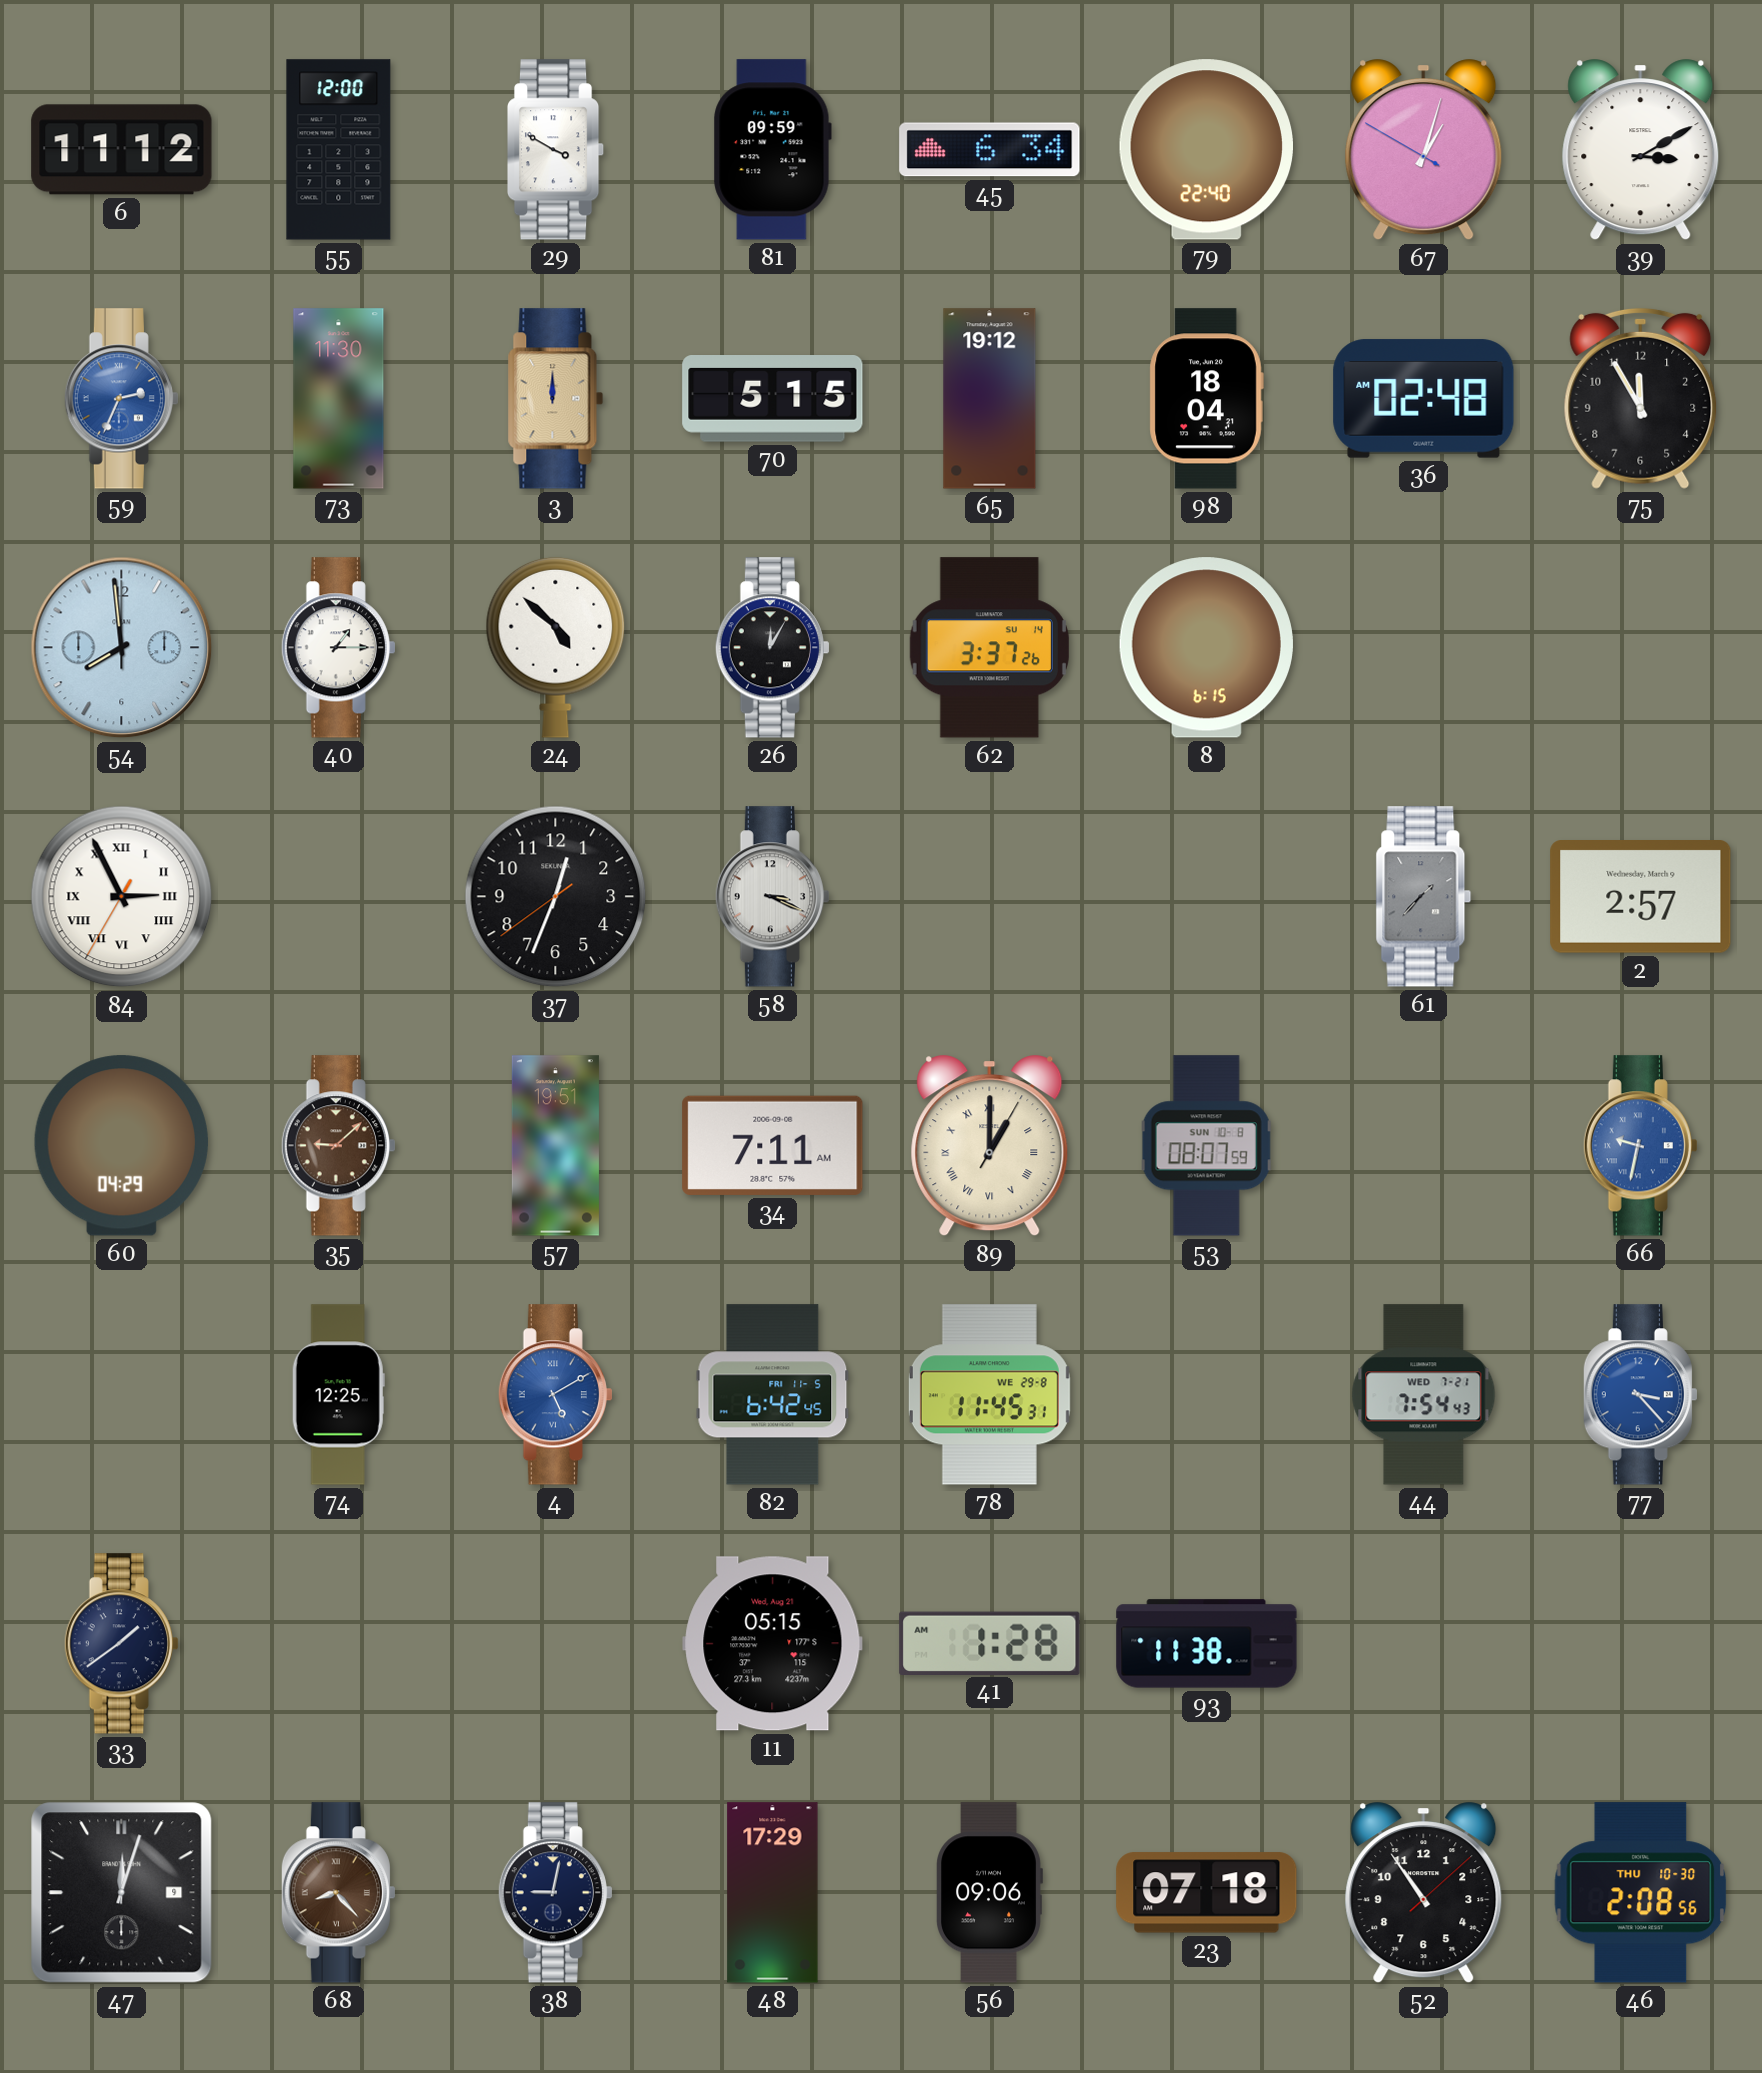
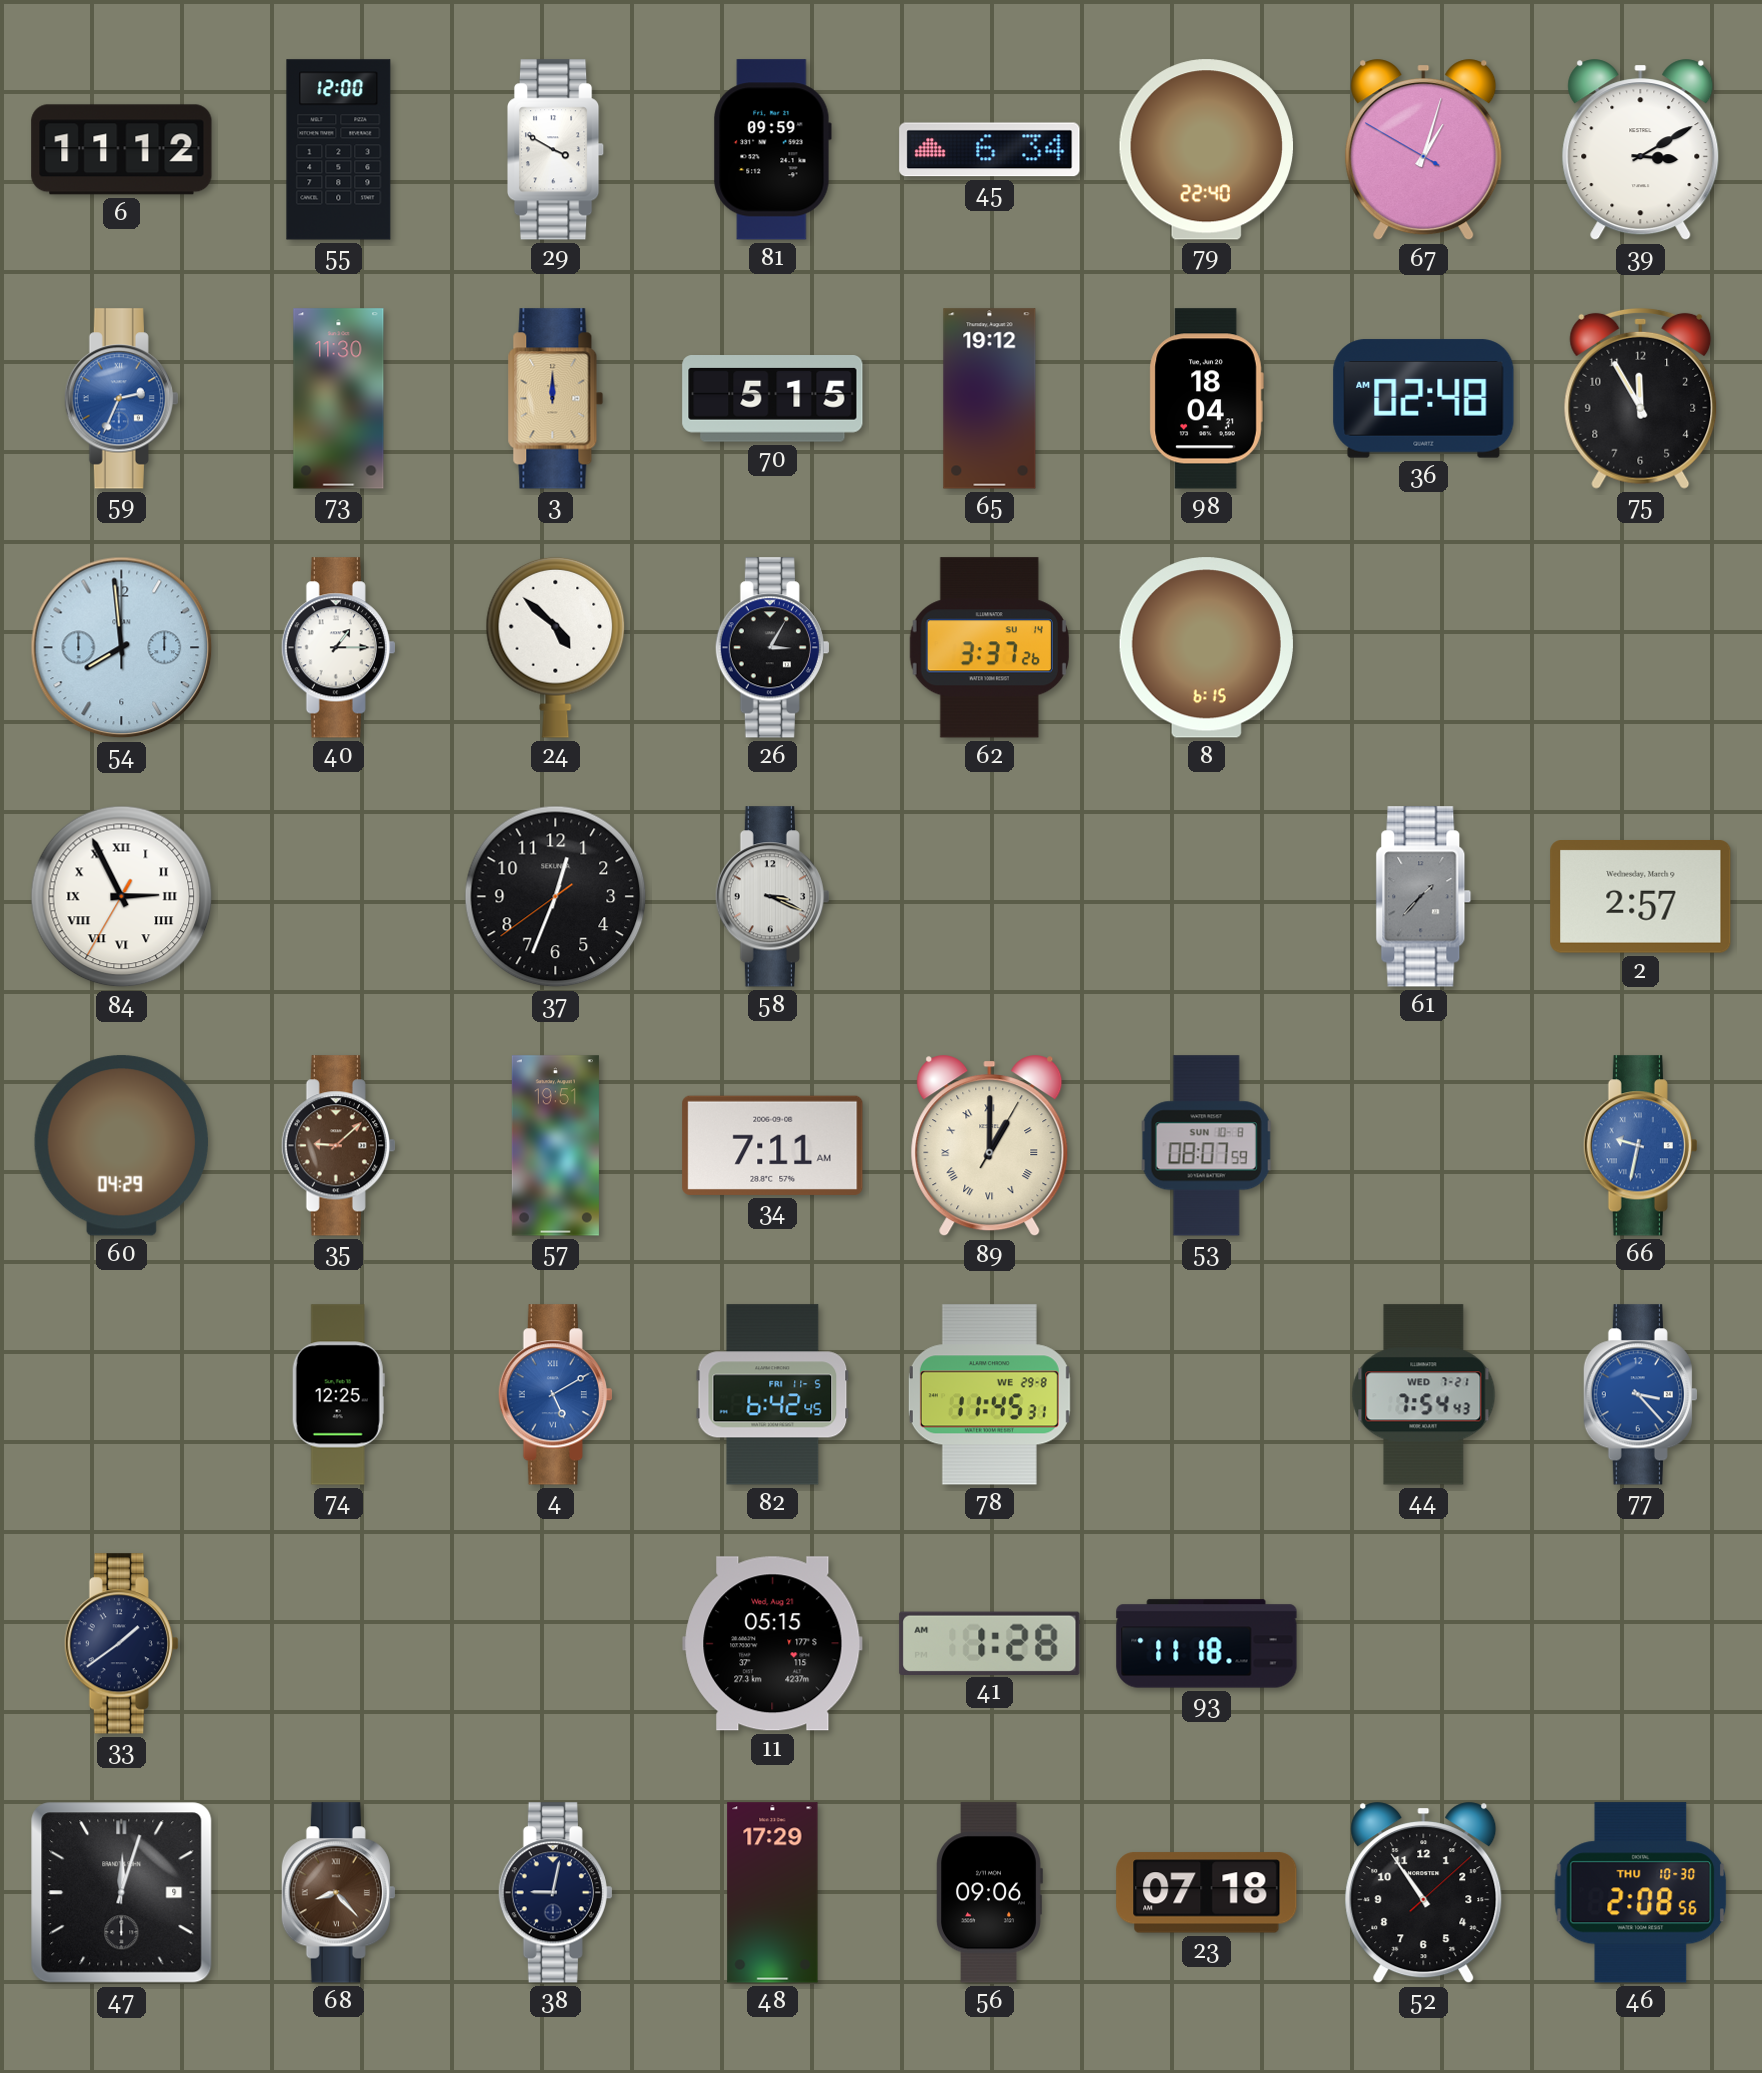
26: 12:05 -> 3:05
93: 11:38 -> 11:18
